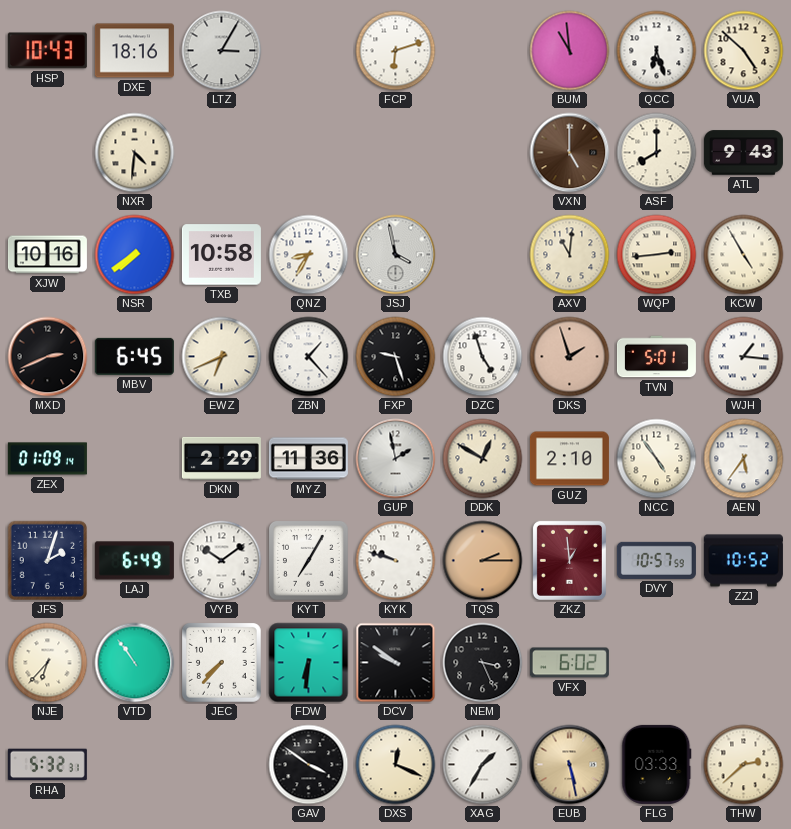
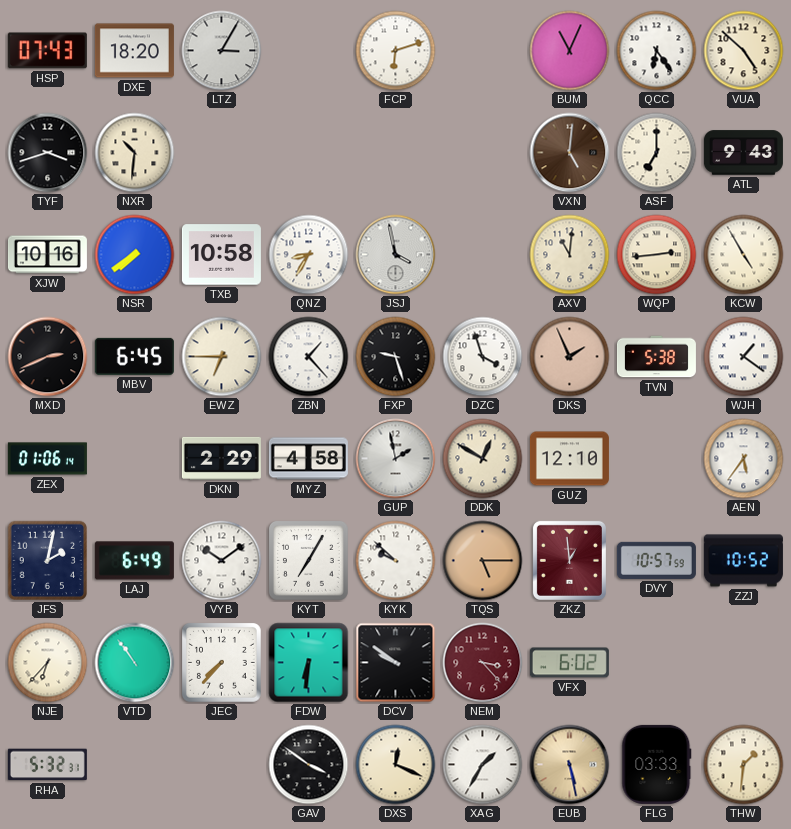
HSP: 10:43 -> 07:43
DXE: 18:16 -> 18:20
BUM: 10:59 -> 11:04
QCC: 6:27 -> 6:24
TYF: none -> 3:42
NXR: 4:31 -> 10:31
VXN: 5:00 -> 5:01
ASF: 8:00 -> 7:00
EWZ: 6:41 -> 6:45
DZC: 4:57 -> 3:57
DKS: 1:57 -> 1:56
TVN: 5:01 -> 5:38
WJH: 1:16 -> 1:21
ZEX: 01:09 -> 01:06
MYZ: 11:36 -> 4:58
GUZ: 2:10 -> 12:10
NCC: 4:54 -> none
JFS: 2:03 -> 2:02
KYK: 9:48 -> 9:52
TQS: 2:15 -> 5:15
NEM: 3:26 -> 3:23
NEM dial: black -> burgundy
THW: 2:38 -> 1:31
